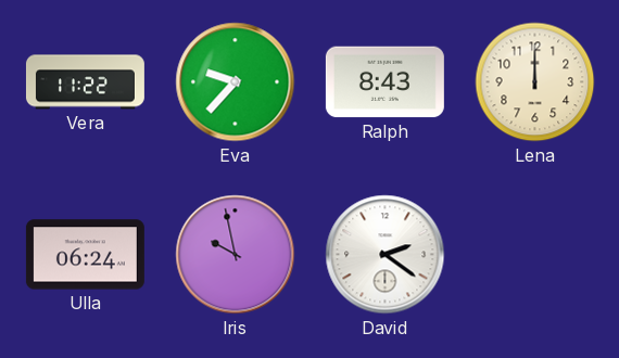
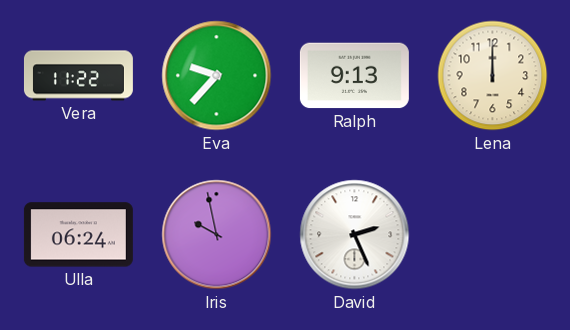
Ralph: 8:43 -> 9:13
David: 2:21 -> 2:26
